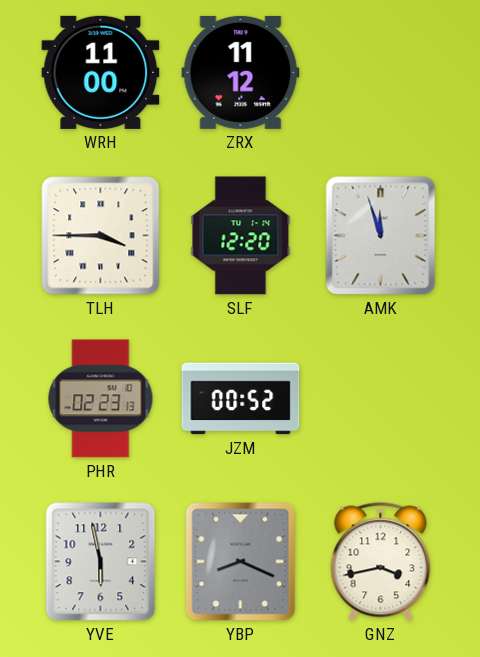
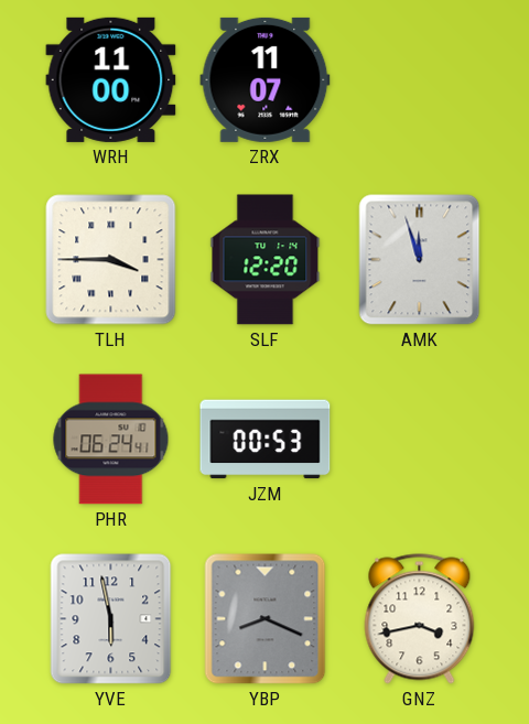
ZRX: 11:12 -> 11:07
PHR: 02:23 -> 06:24
JZM: 00:52 -> 00:53
